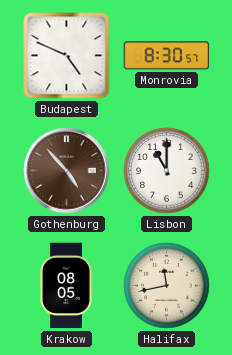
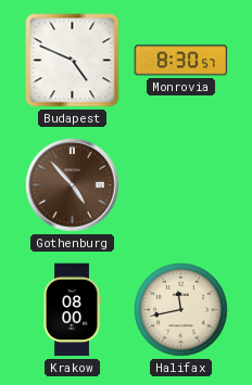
Lisbon: 11:00 -> none
Krakow: 08:05 -> 08:00
